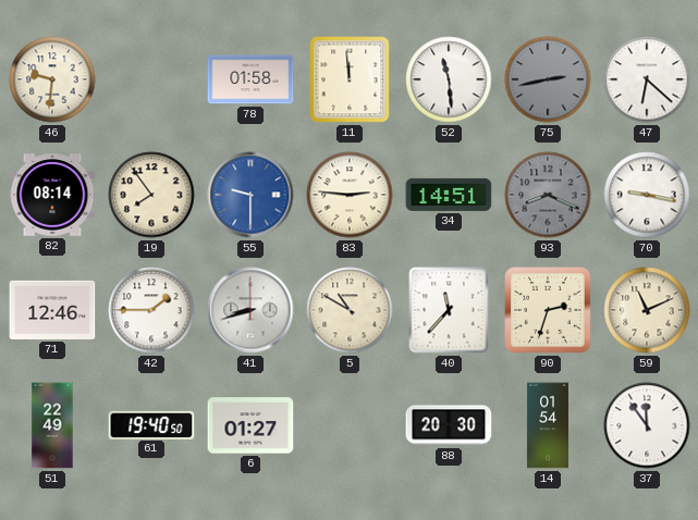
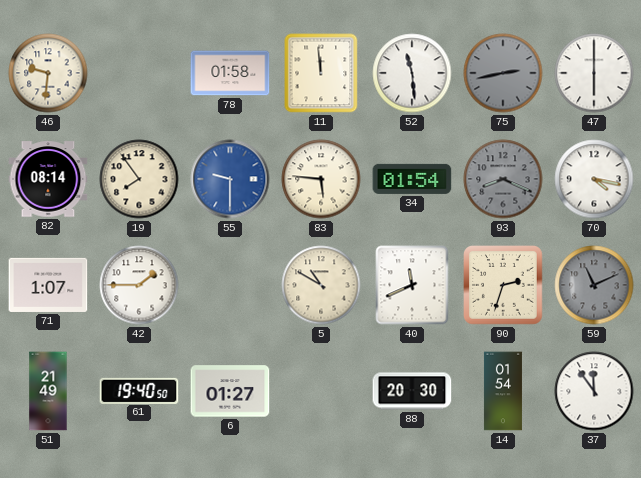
47: 6:22 -> 6:00
83: 2:46 -> 5:46
34: 14:51 -> 01:54
70: 9:17 -> 4:17
71: 12:46 -> 1:07
41: 8:42 -> none
40: 11:37 -> 11:41
59 dial: cream -> grey
51: 22:49 -> 21:49
